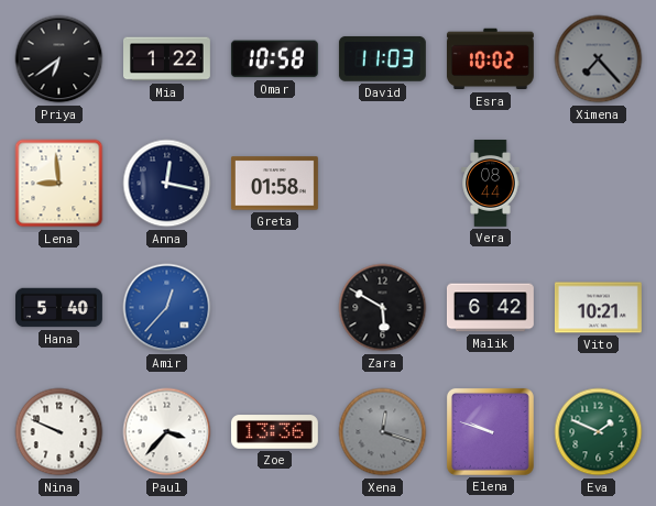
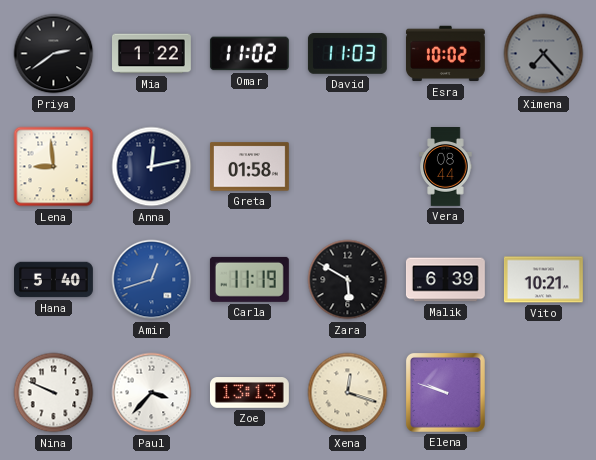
Priya: 6:39 -> 2:39
Omar: 10:58 -> 11:02
Anna: 12:17 -> 12:13
Amir: 12:37 -> 12:42
Carla: none -> 11:19
Malik: 6:42 -> 6:39
Zoe: 13:36 -> 13:13
Xena dial: grey -> cream
Eva: 1:49 -> none
